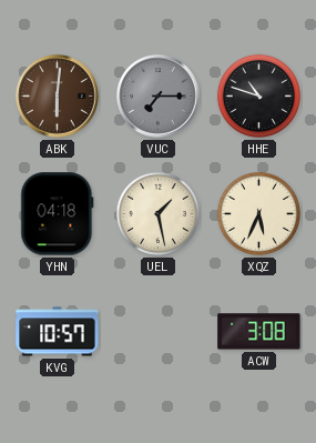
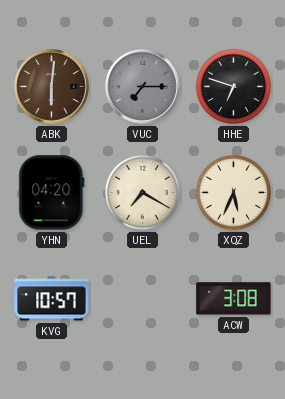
HHE: 10:48 -> 6:48
YHN: 04:18 -> 04:20
UEL: 1:28 -> 7:20
